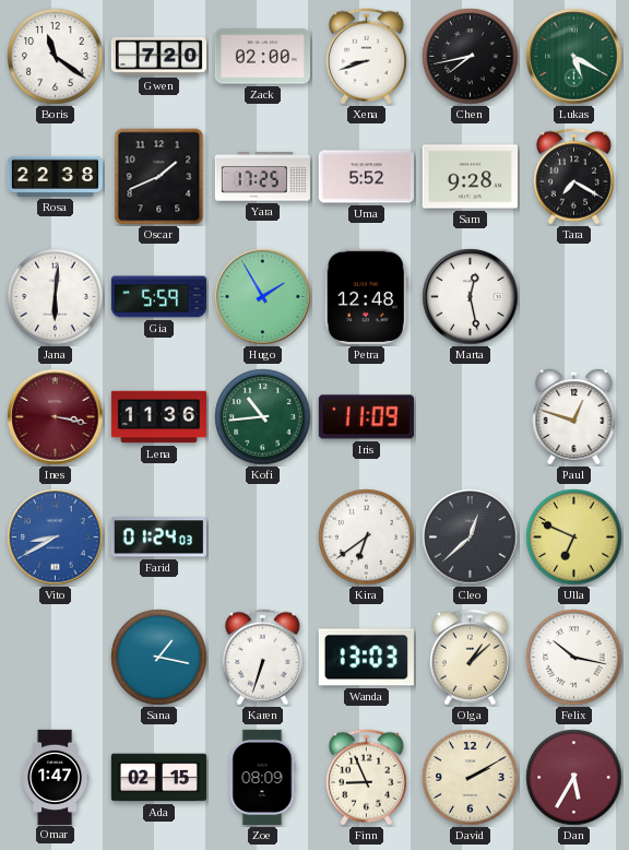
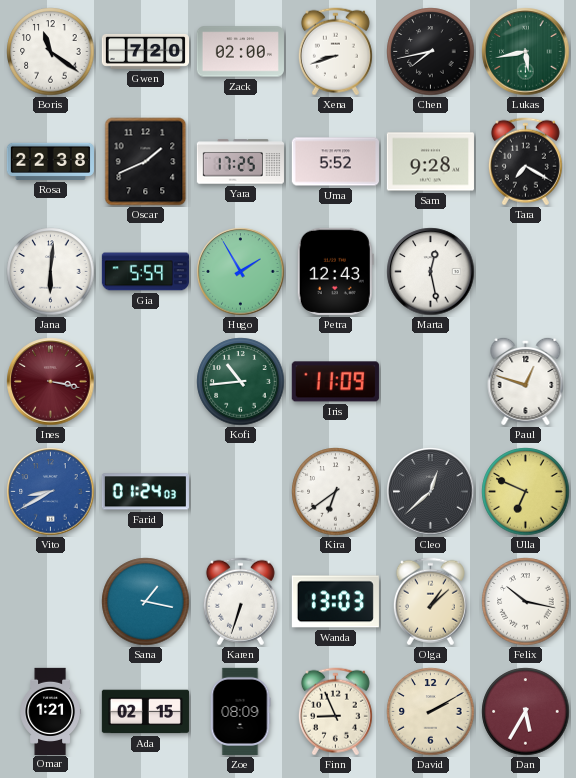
Lukas: 5:20 -> 5:43
Petra: 12:48 -> 12:43
Lena: 11:36 -> none
Omar: 1:47 -> 1:21
